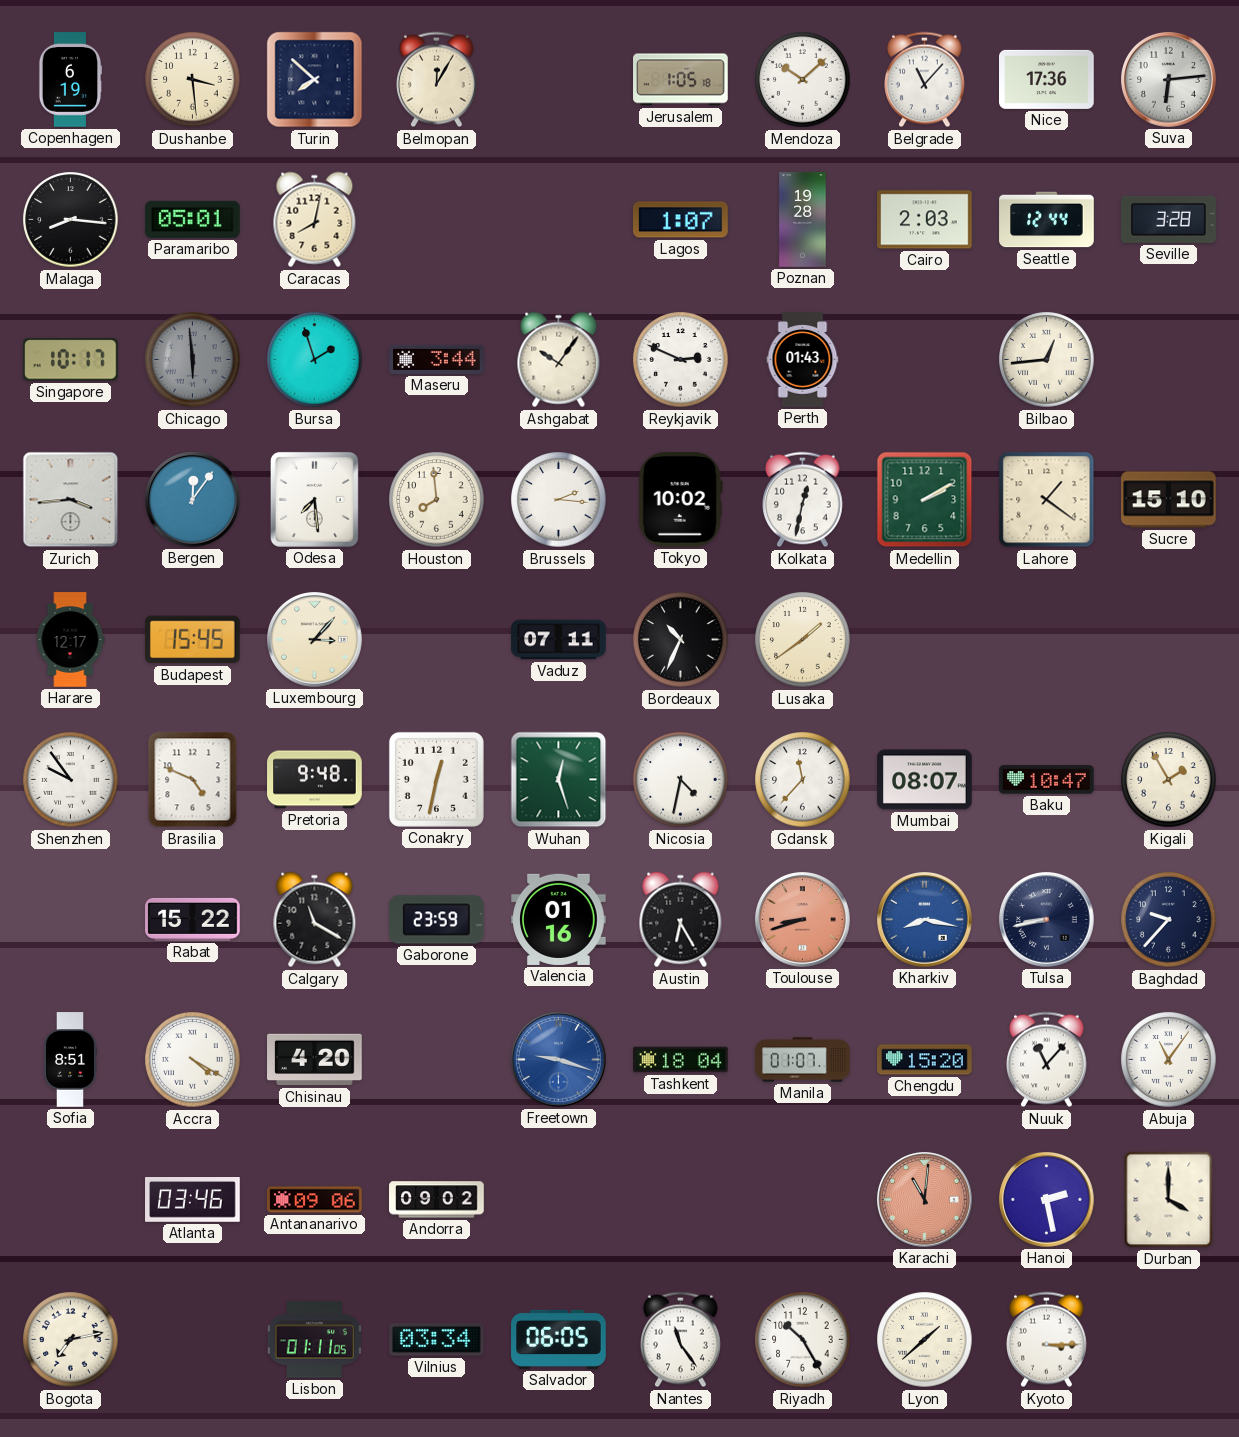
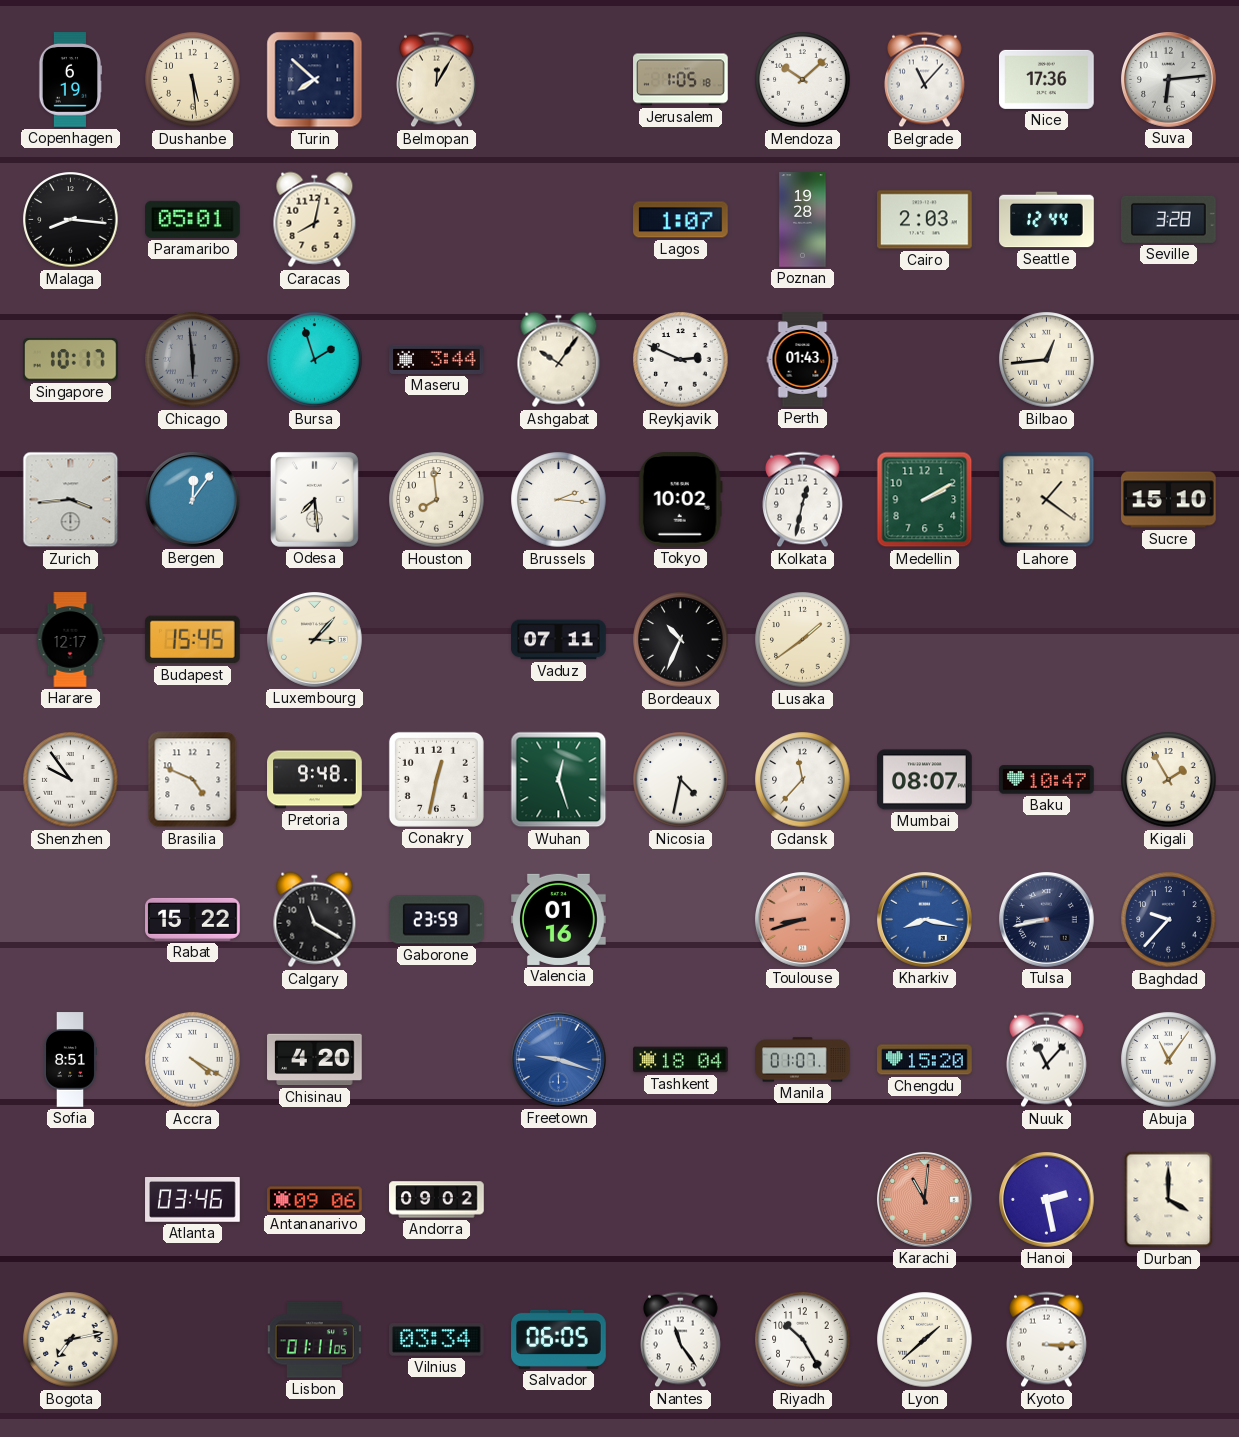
Dushanbe: 3:29 -> 5:29
Austin: 6:25 -> none
